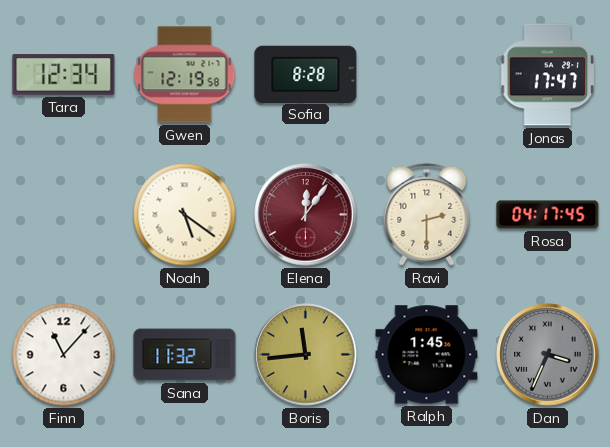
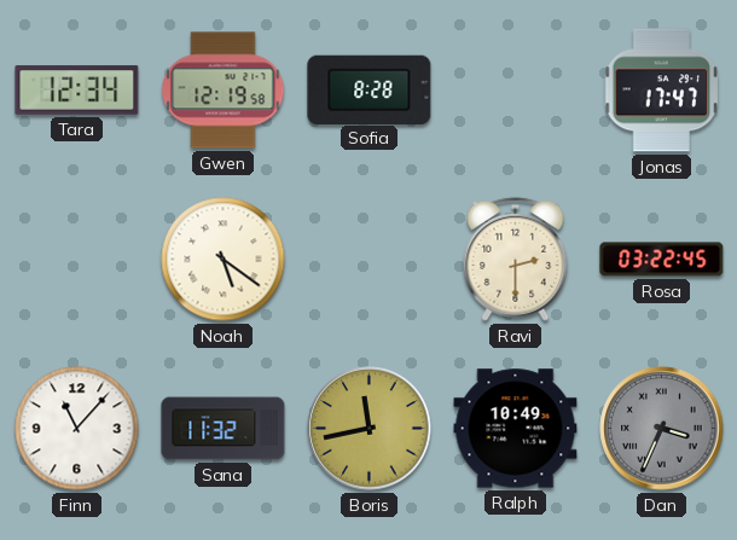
Elena: 12:06 -> none
Rosa: 04:17 -> 03:22
Boris: 11:44 -> 11:43
Ralph: 1:45 -> 10:49
